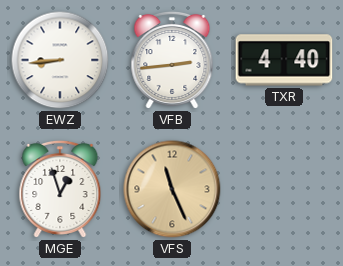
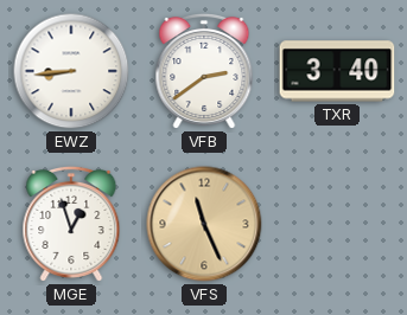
VFB: 2:44 -> 2:39
TXR: 4:40 -> 3:40
